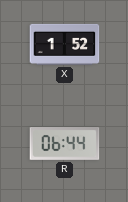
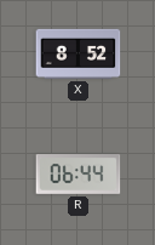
X: 1:52 -> 8:52
